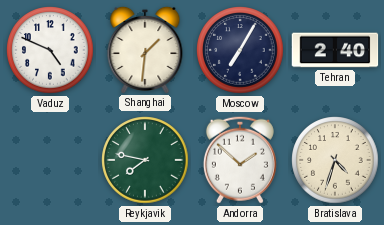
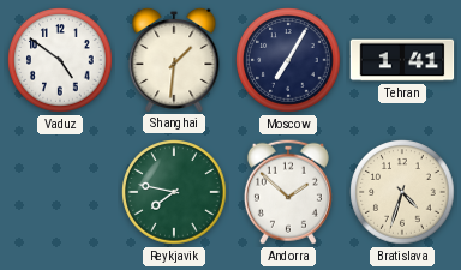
Vaduz: 4:49 -> 4:51
Tehran: 2:40 -> 1:41
